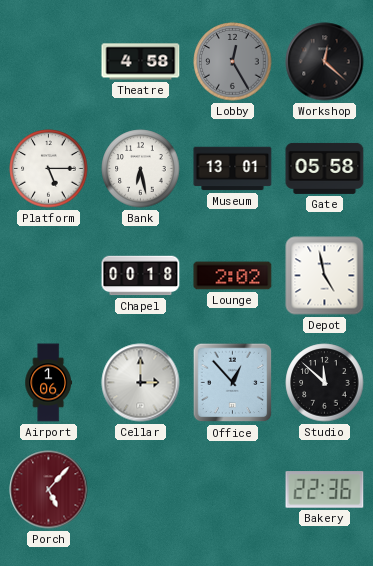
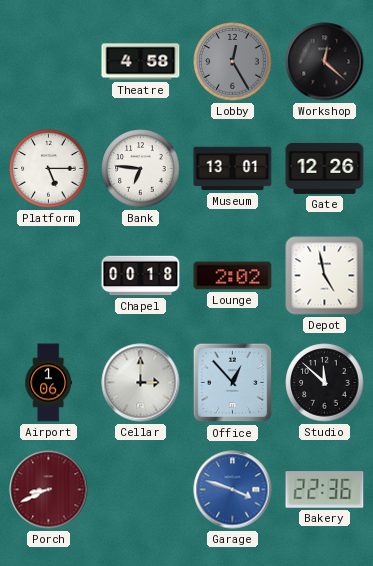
Bank: 6:28 -> 6:46
Gate: 05:58 -> 12:26
Porch: 5:07 -> 8:41
Garage: none -> 3:48
